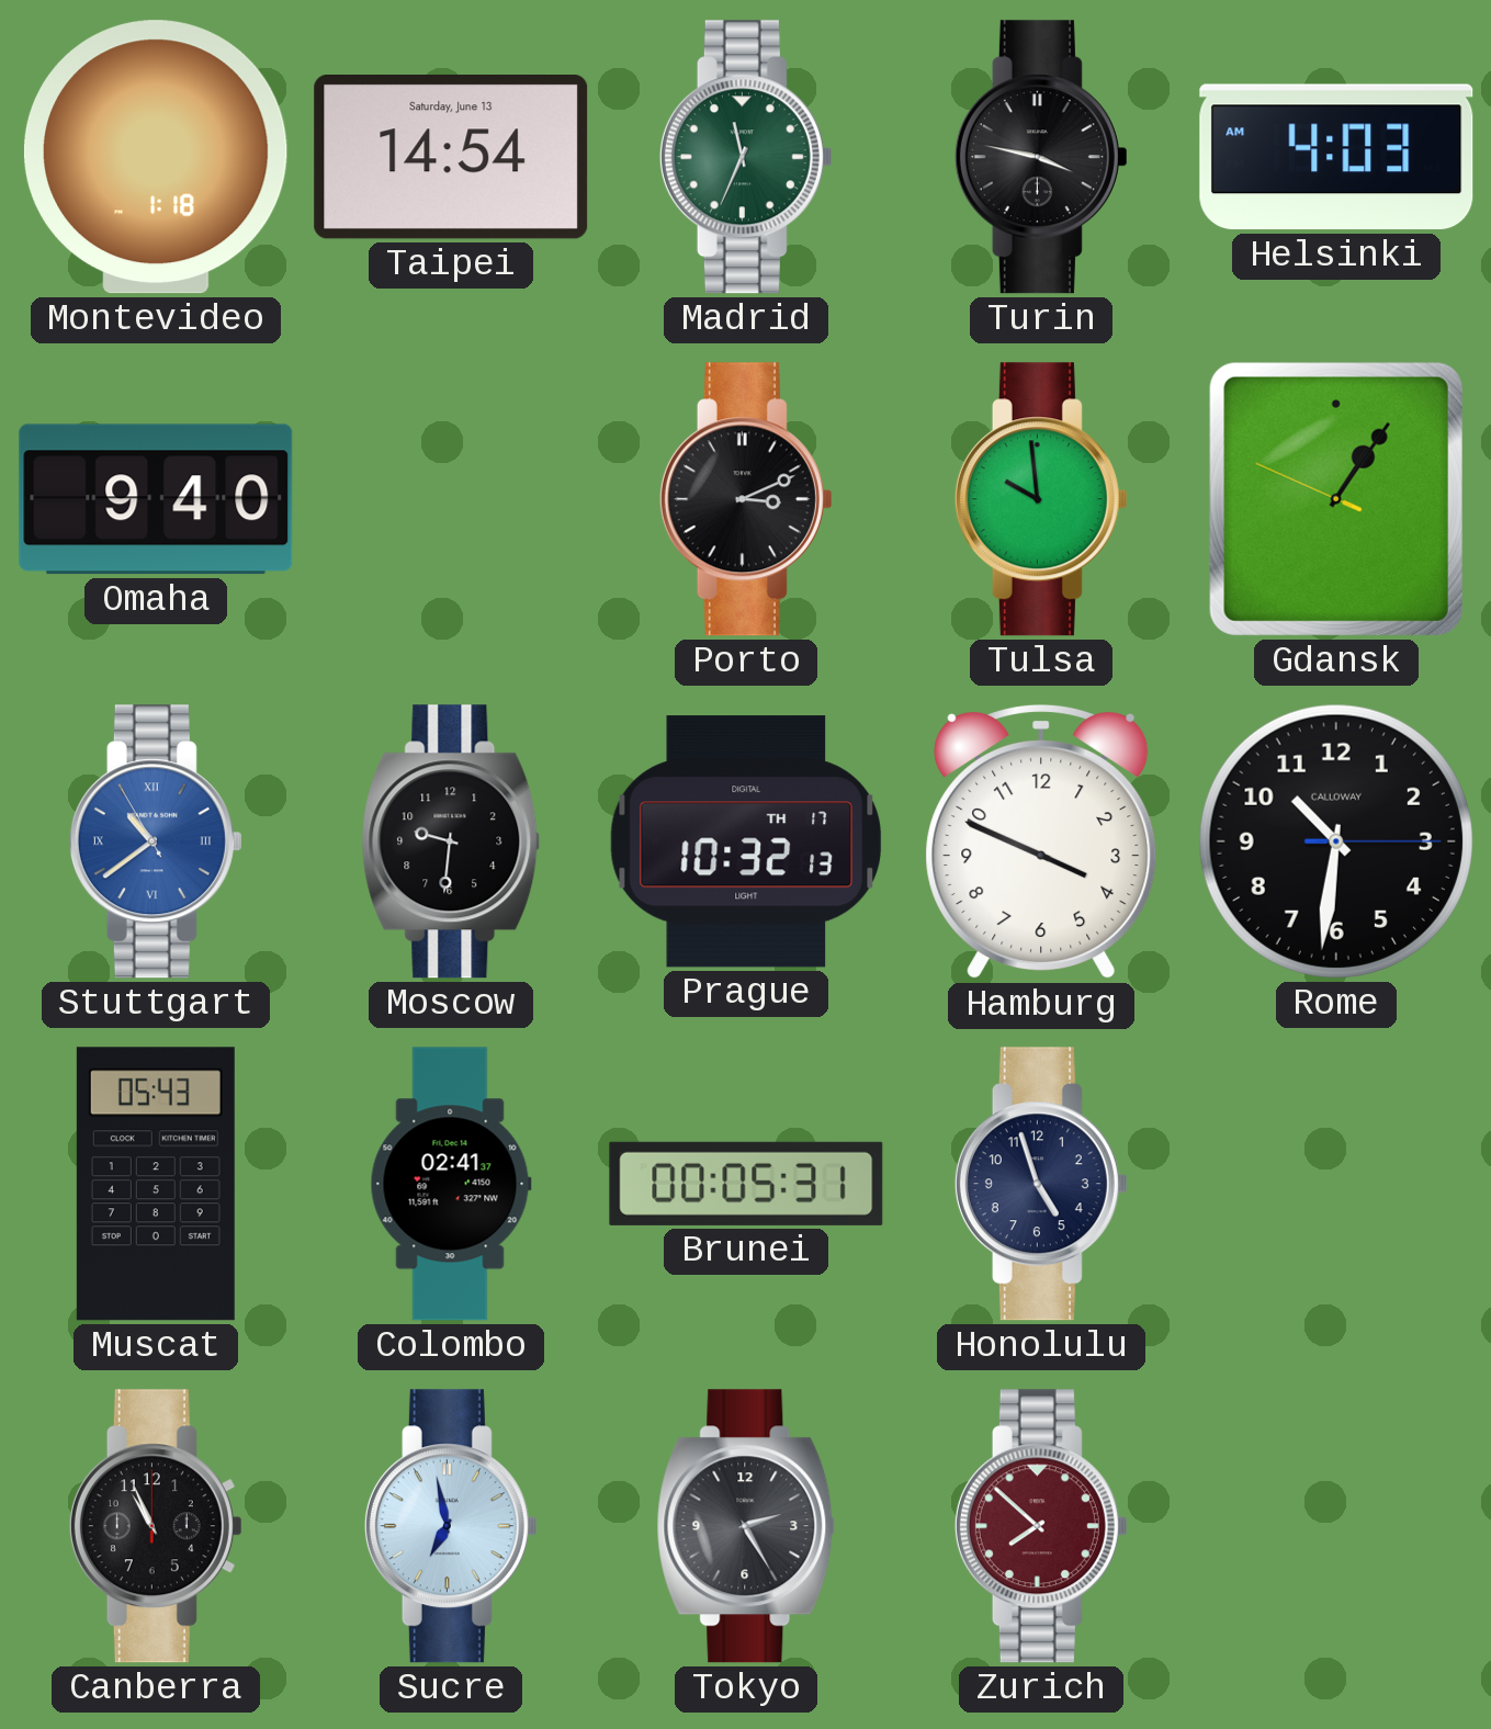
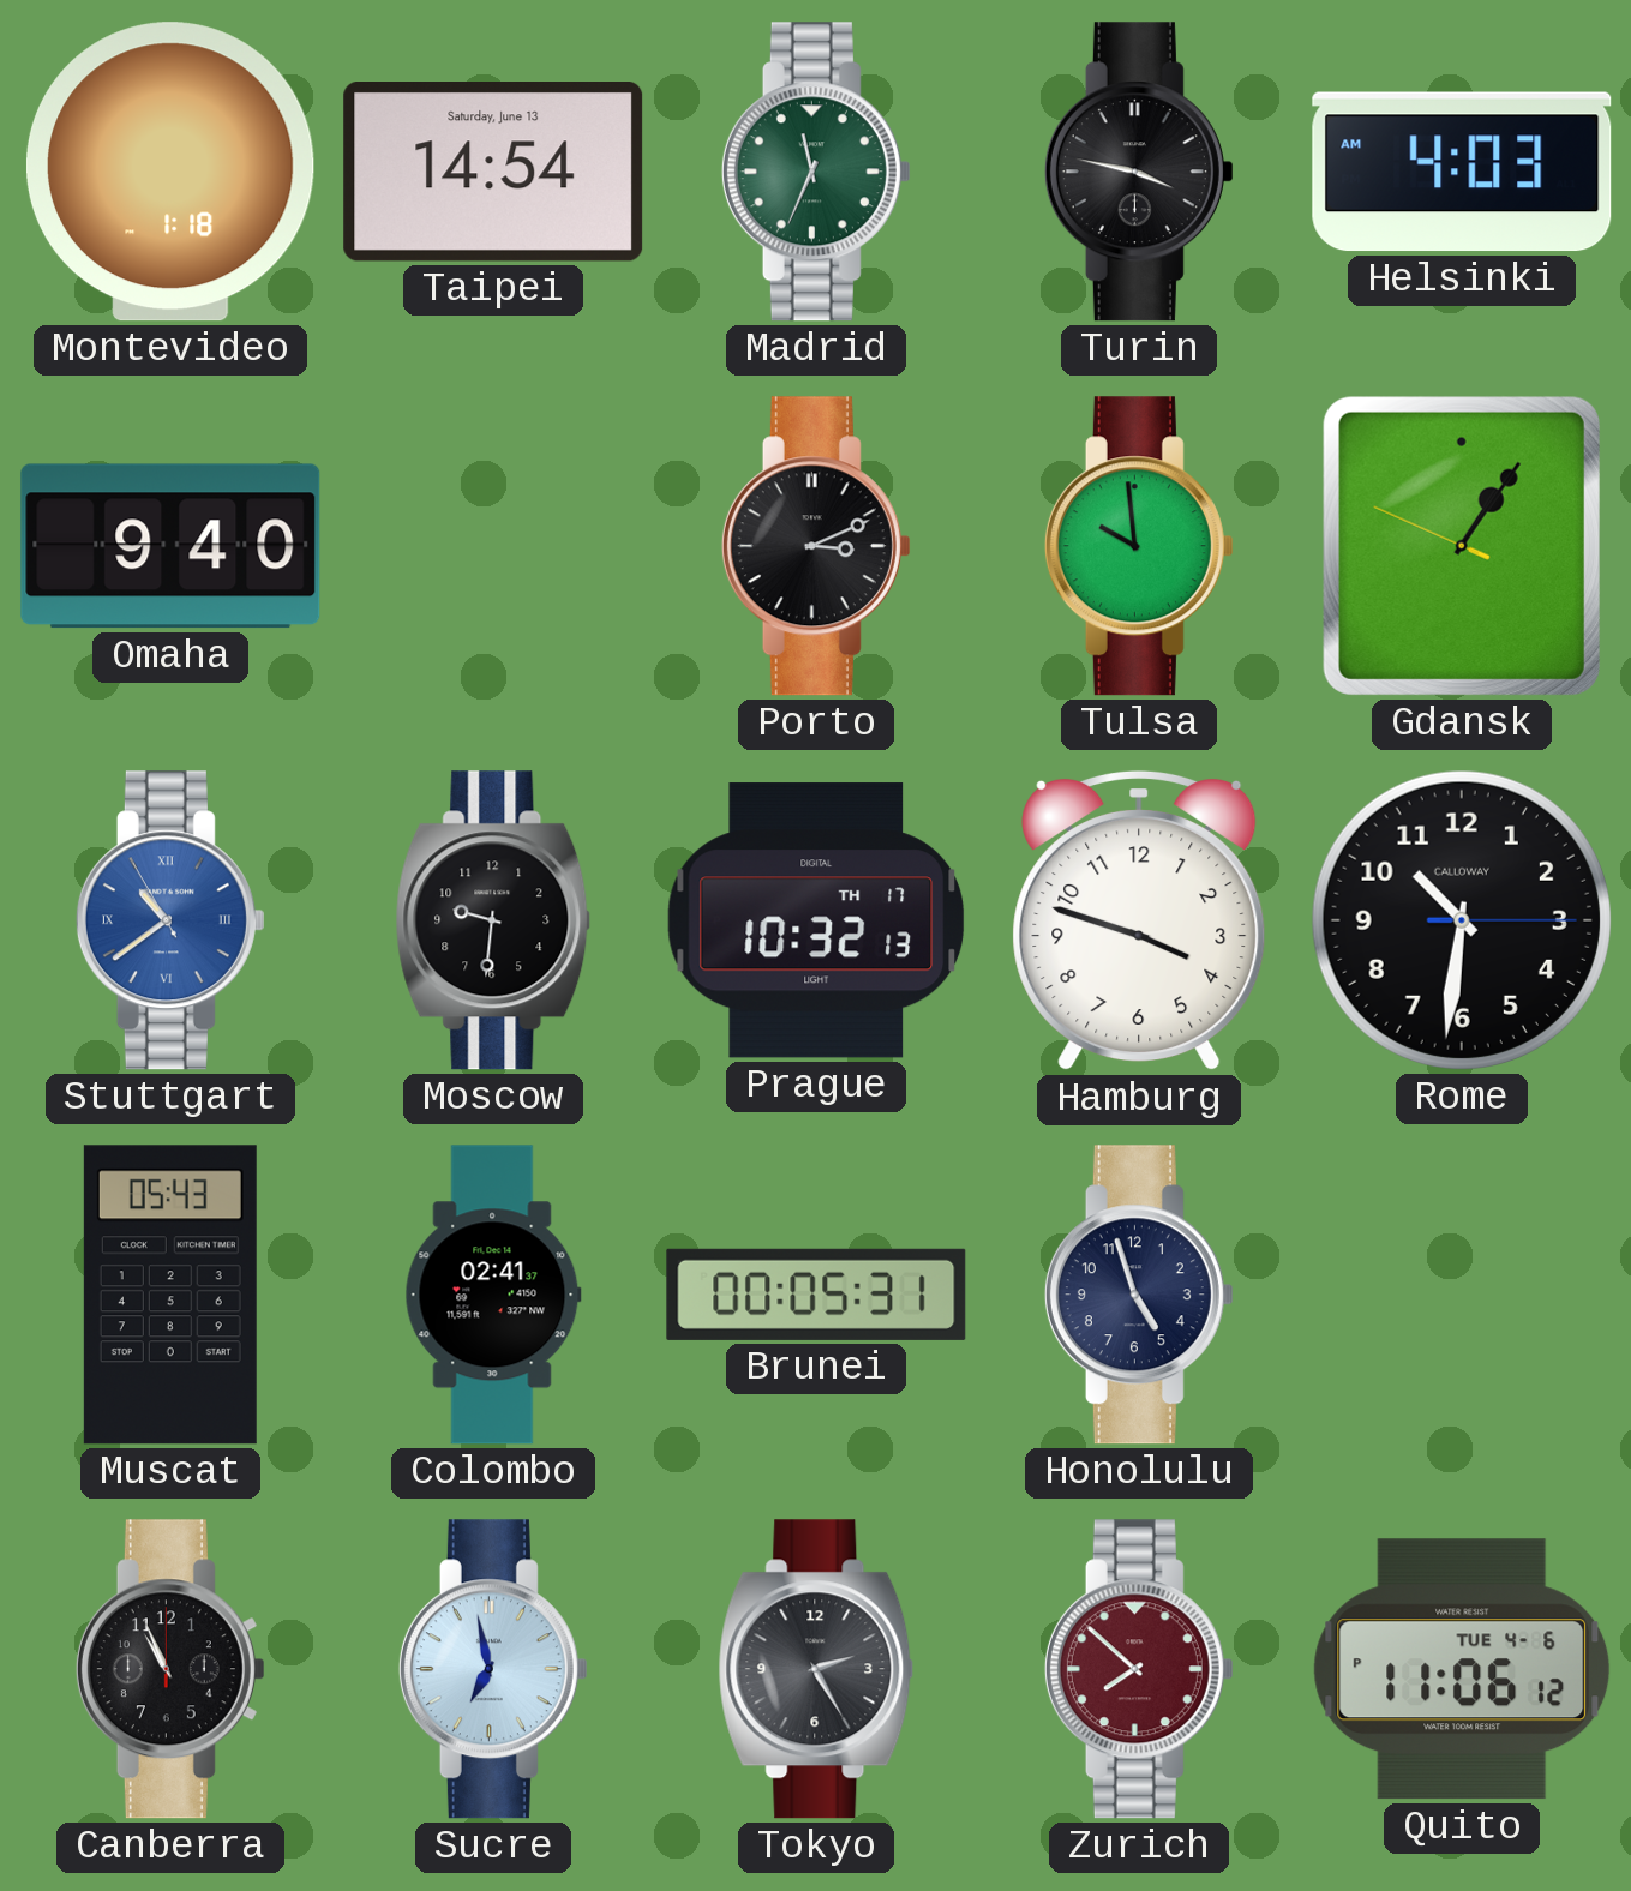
Hamburg: 3:49 -> 3:48
Quito: none -> 11:06
